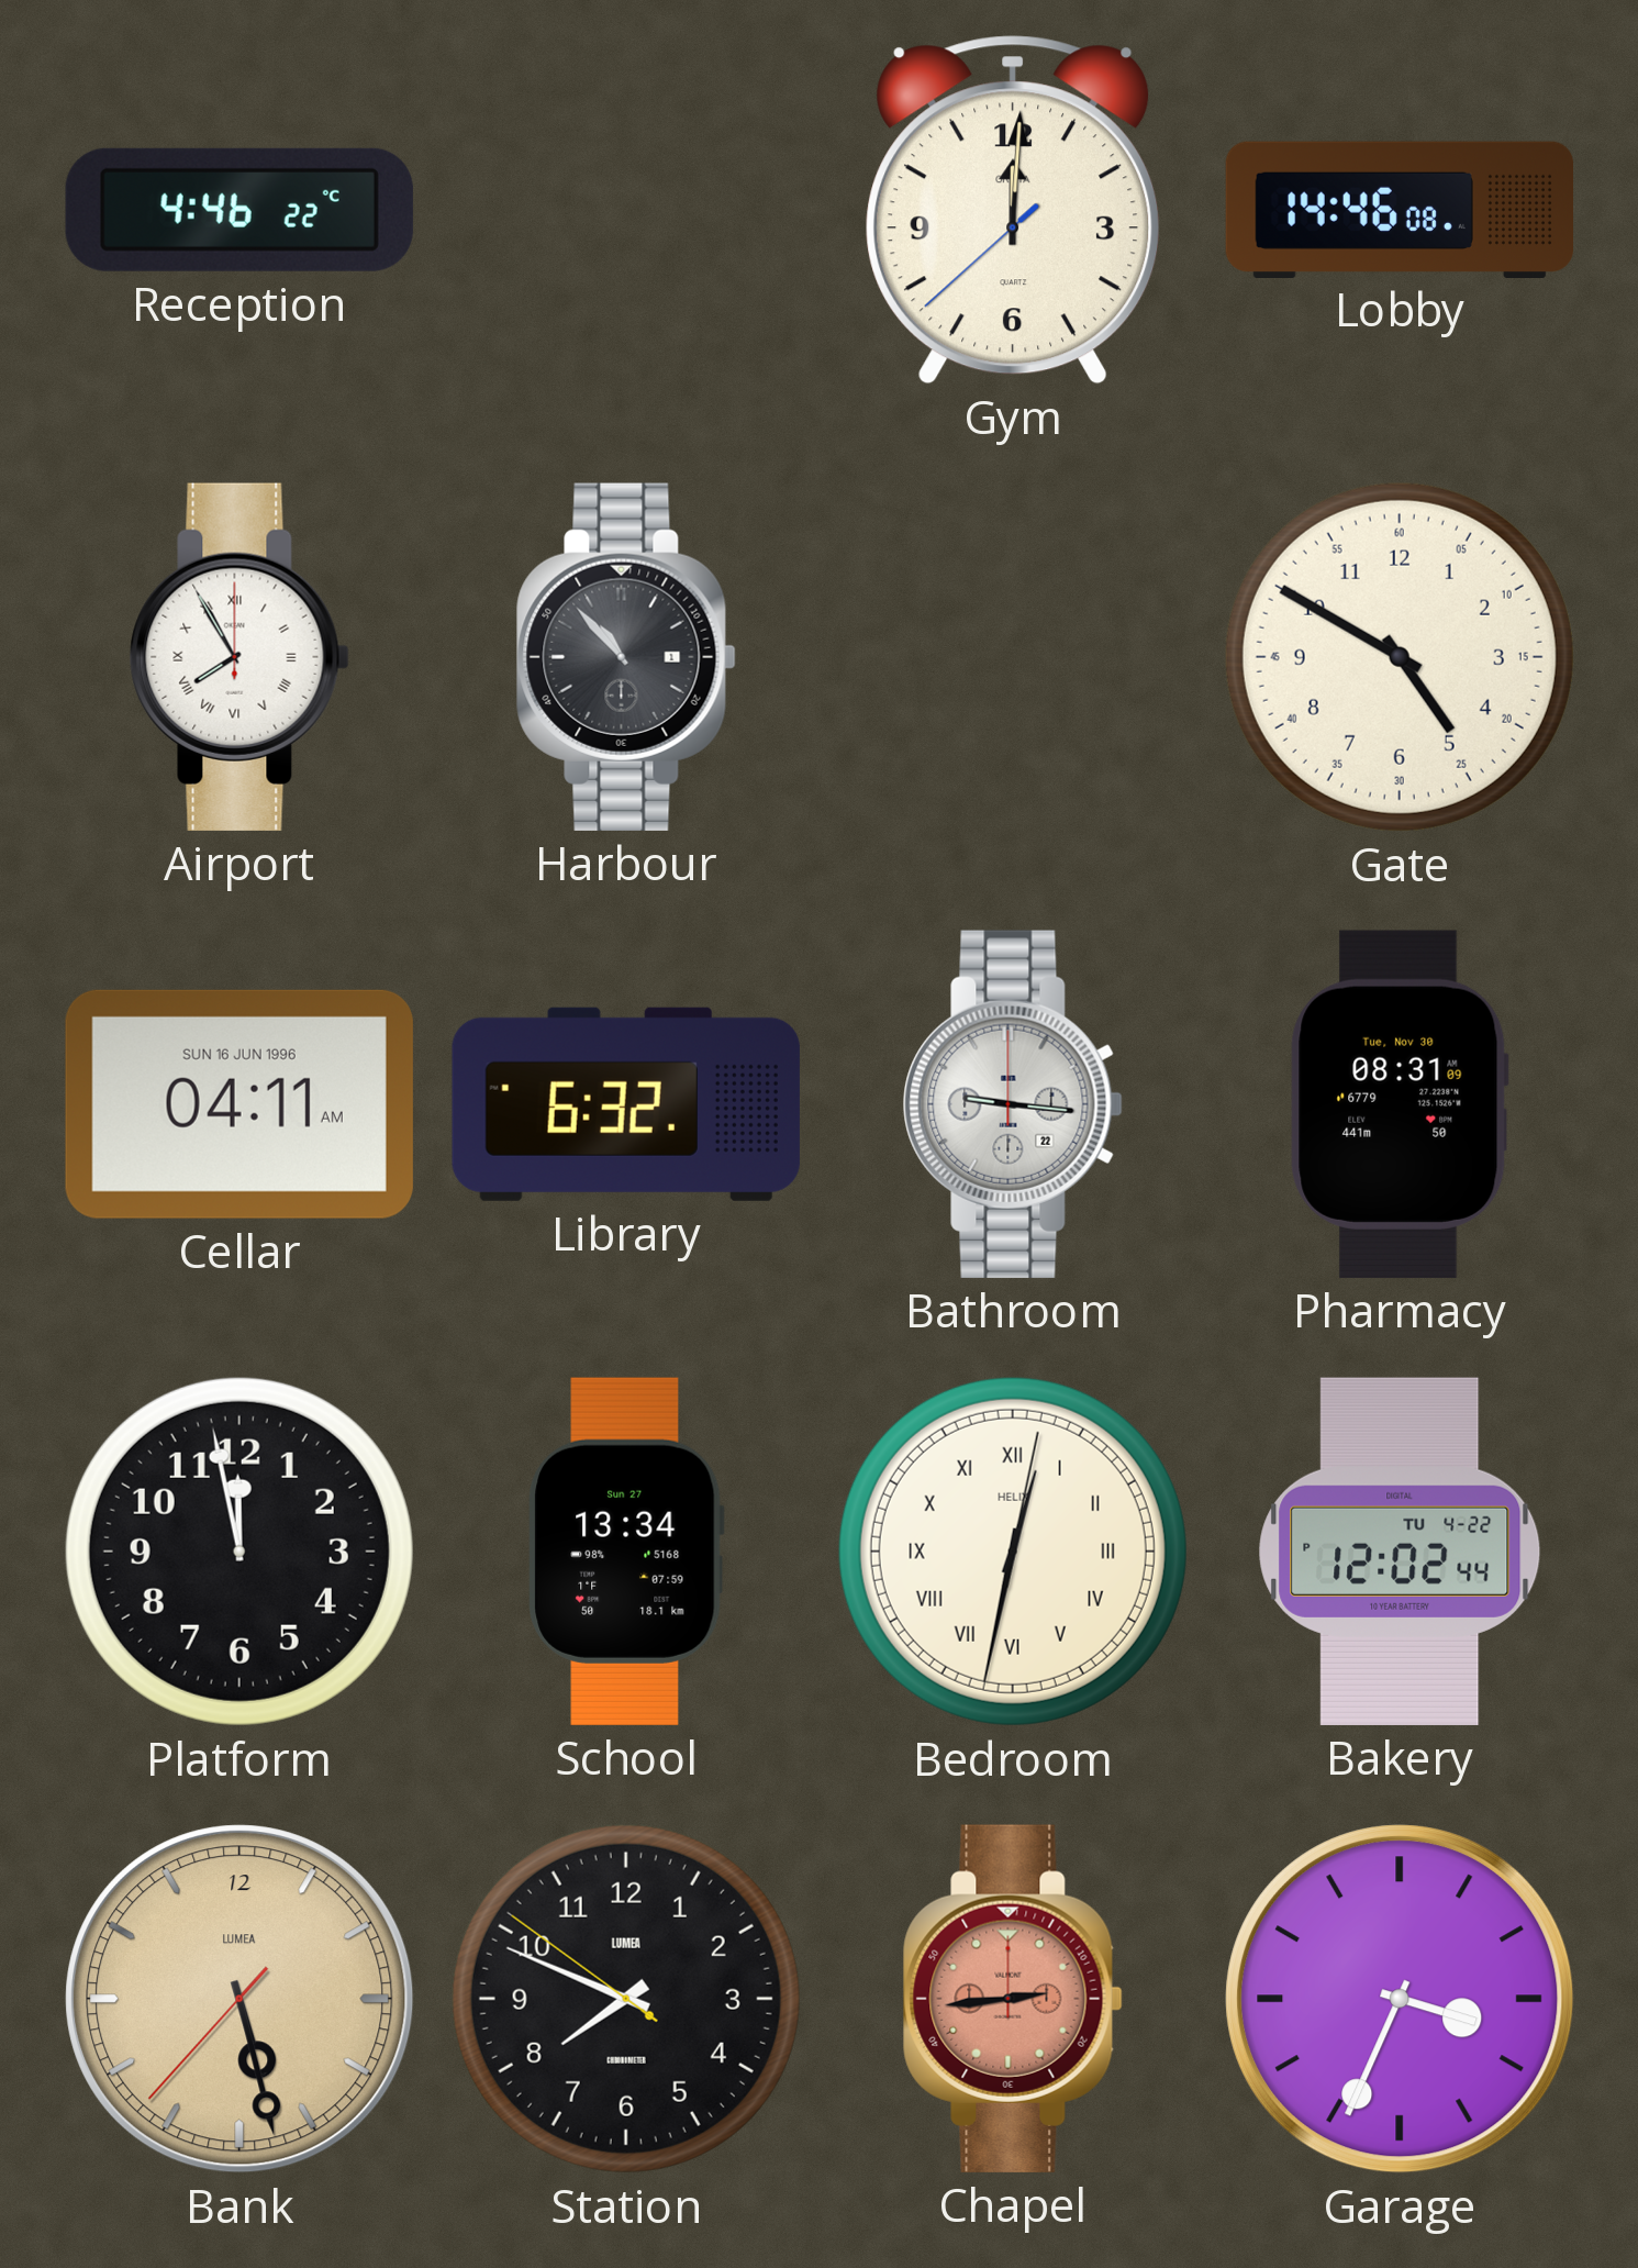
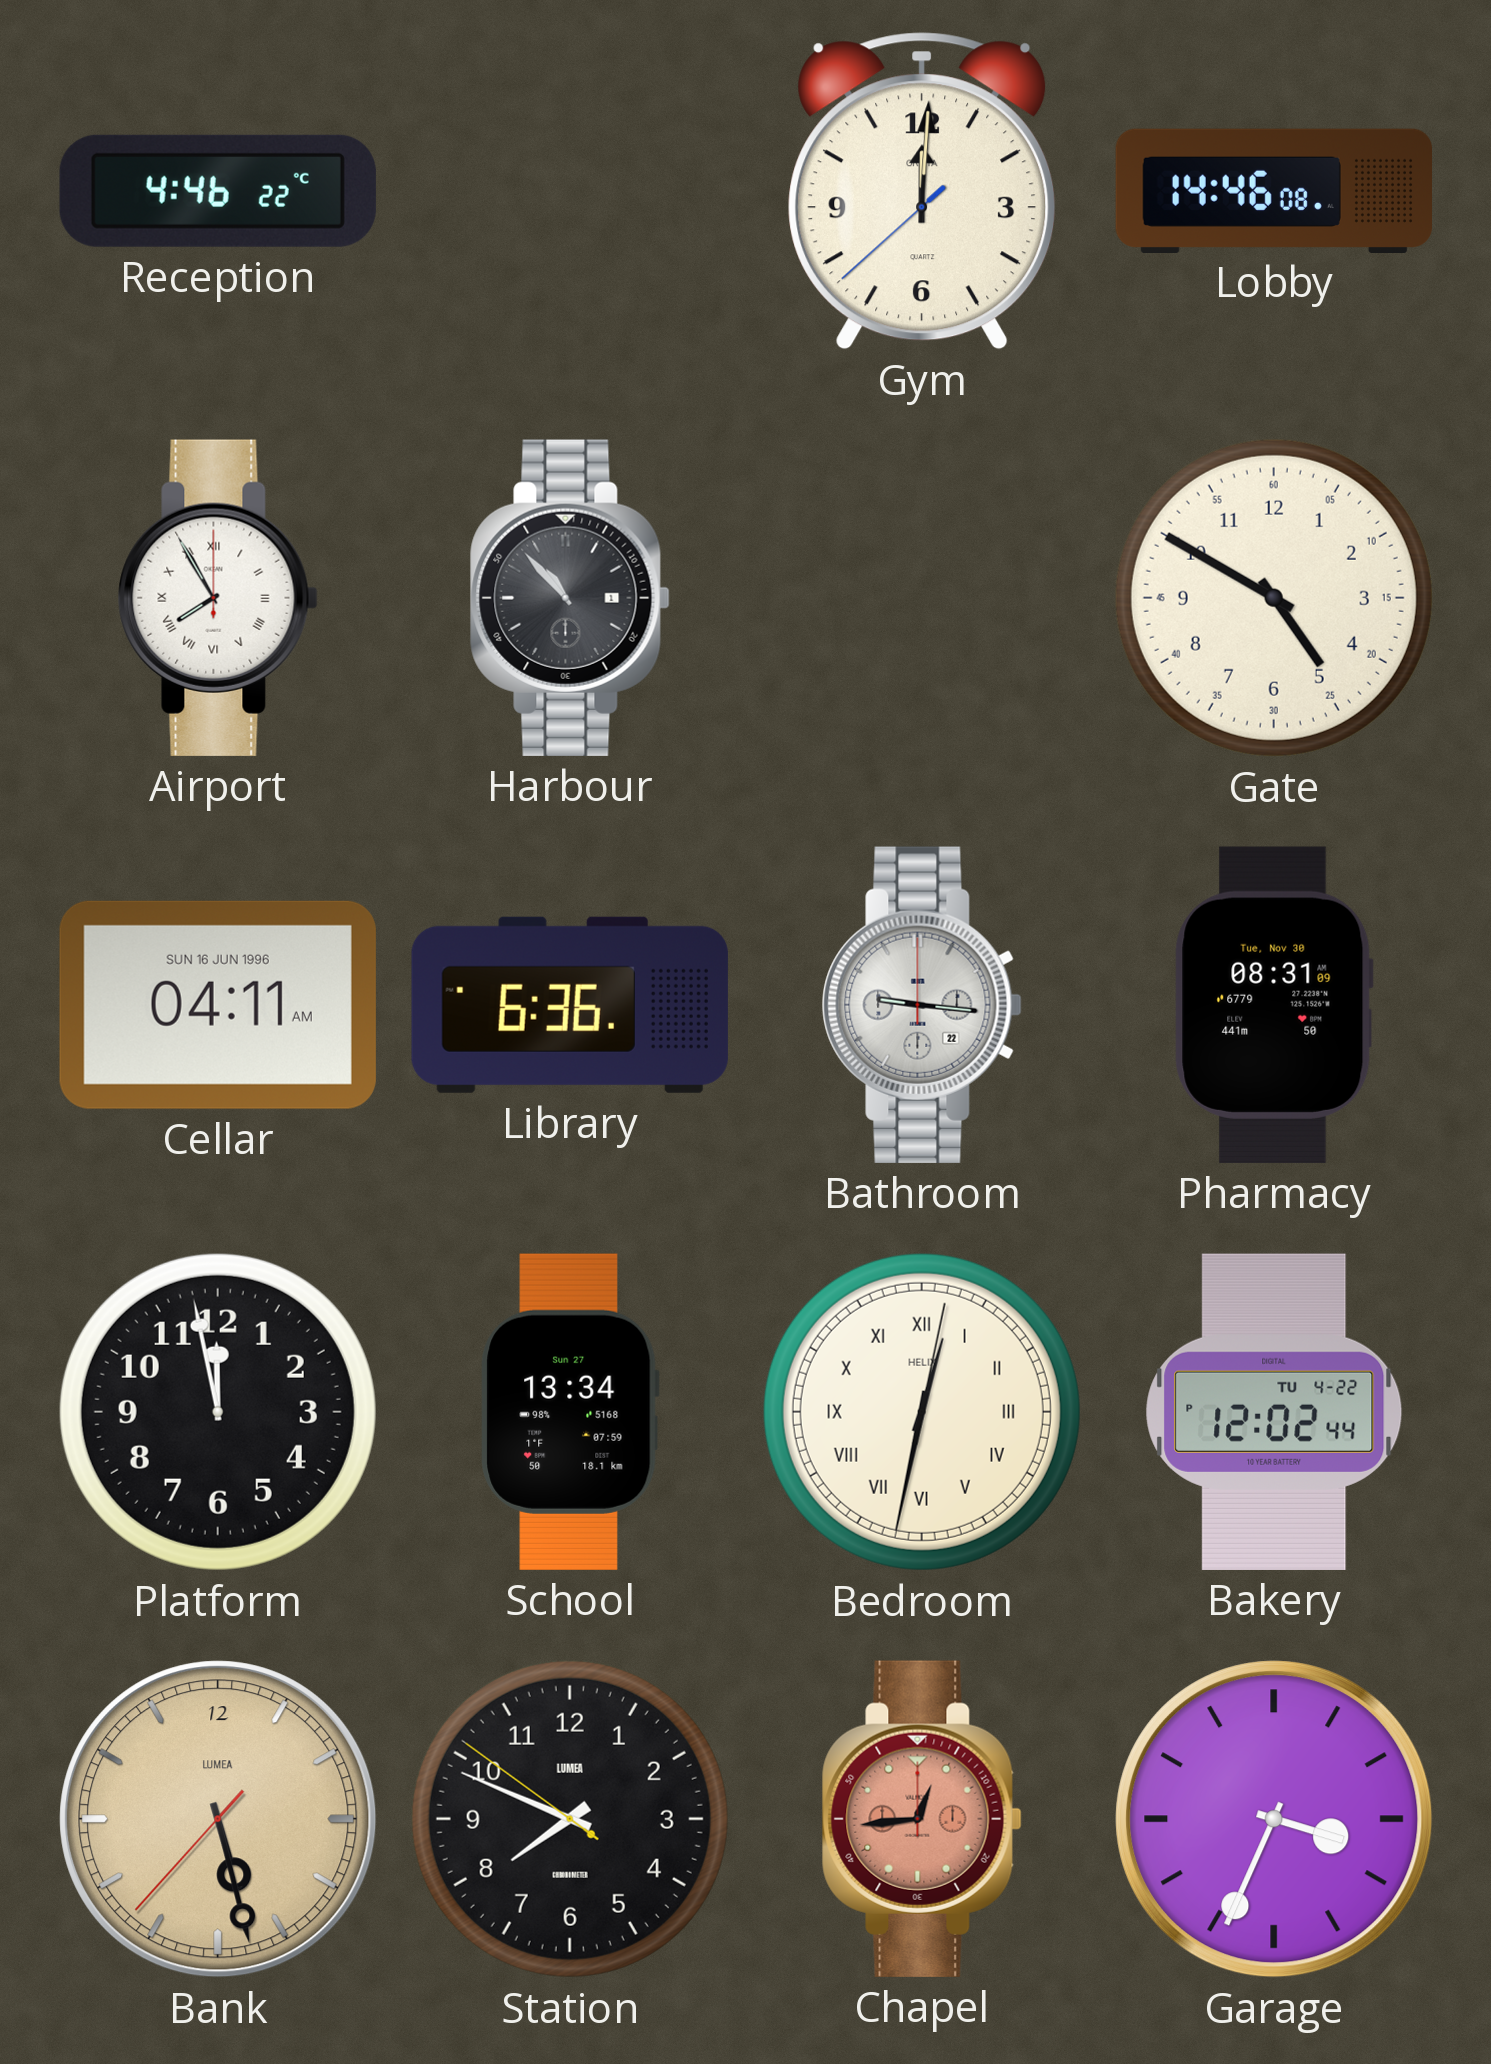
Library: 6:32 -> 6:36
Chapel: 2:44 -> 12:44
